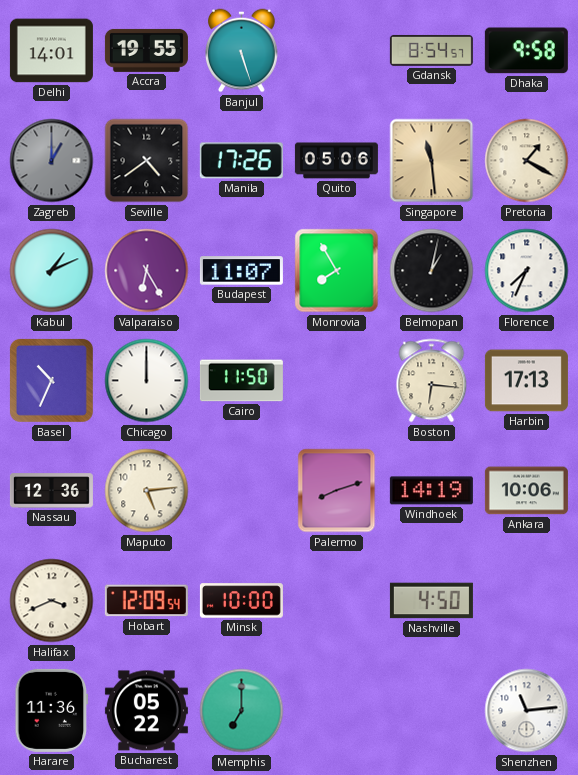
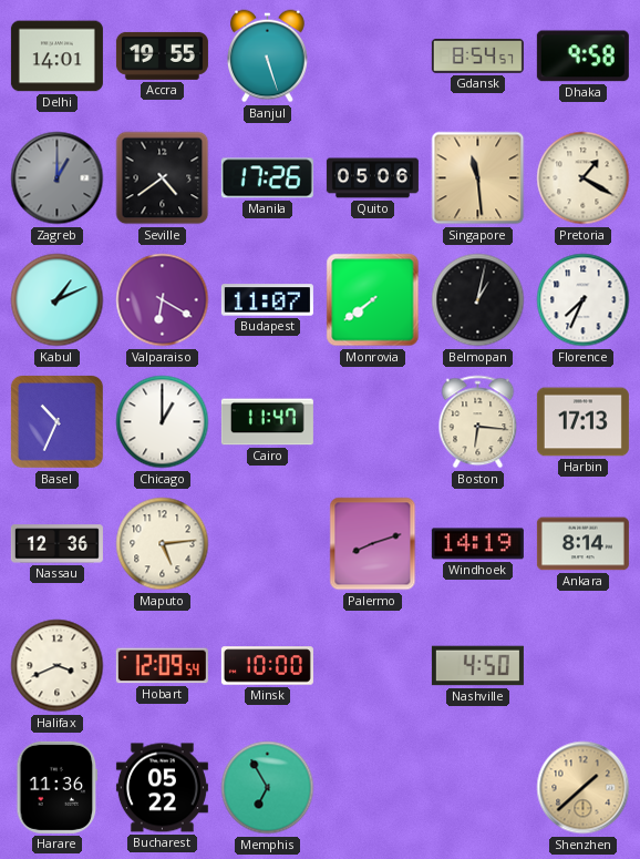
Valparaiso: 6:25 -> 6:20
Monrovia: 7:55 -> 7:39
Chicago: 12:00 -> 1:00
Cairo: 11:50 -> 11:47
Ankara: 10:06 -> 8:14
Memphis: 7:00 -> 6:55
Shenzhen: 11:14 -> 1:38
Shenzhen dial: white -> champagne
